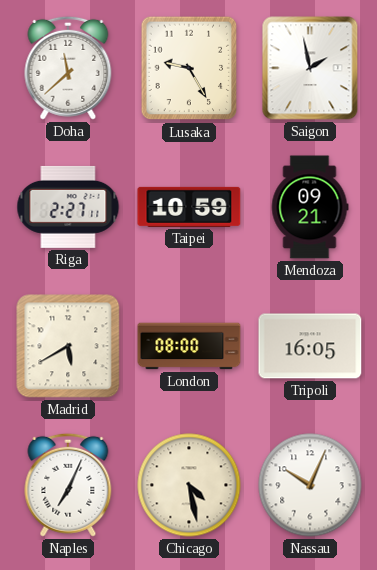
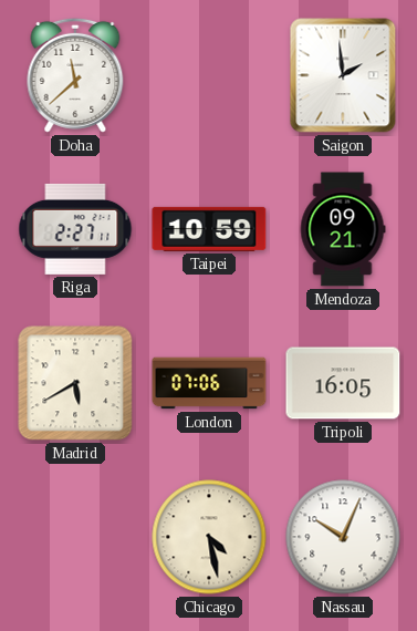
Lusaka: 9:25 -> none
Saigon: 1:58 -> 1:59
London: 08:00 -> 07:06
Naples: 7:04 -> none
